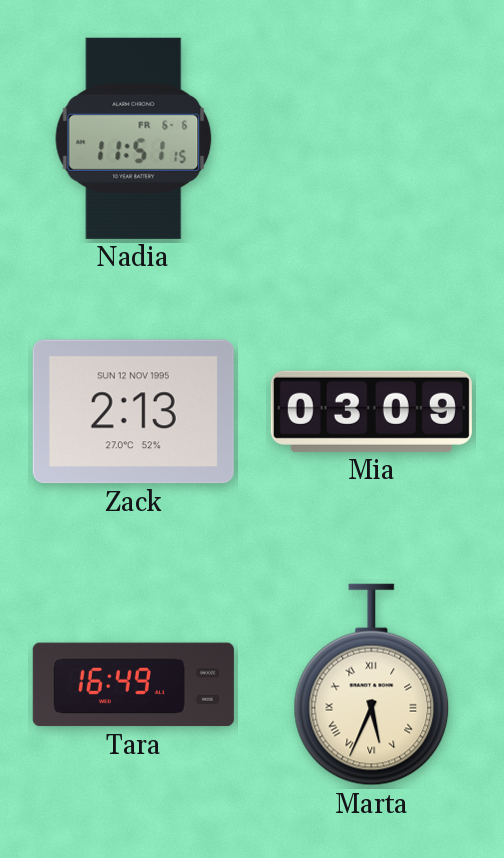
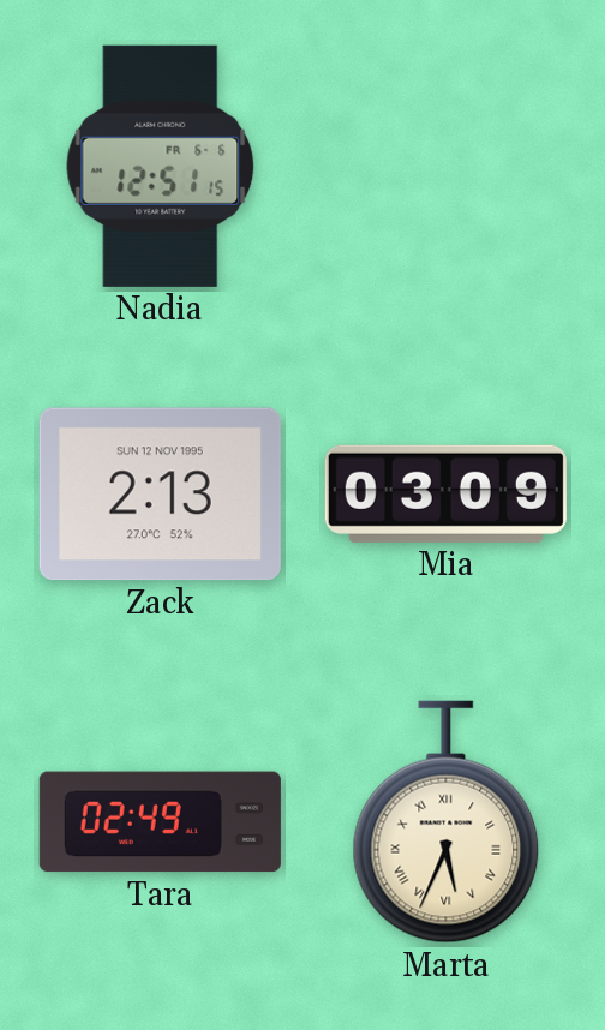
Nadia: 11:51 -> 12:51
Tara: 16:49 -> 02:49
